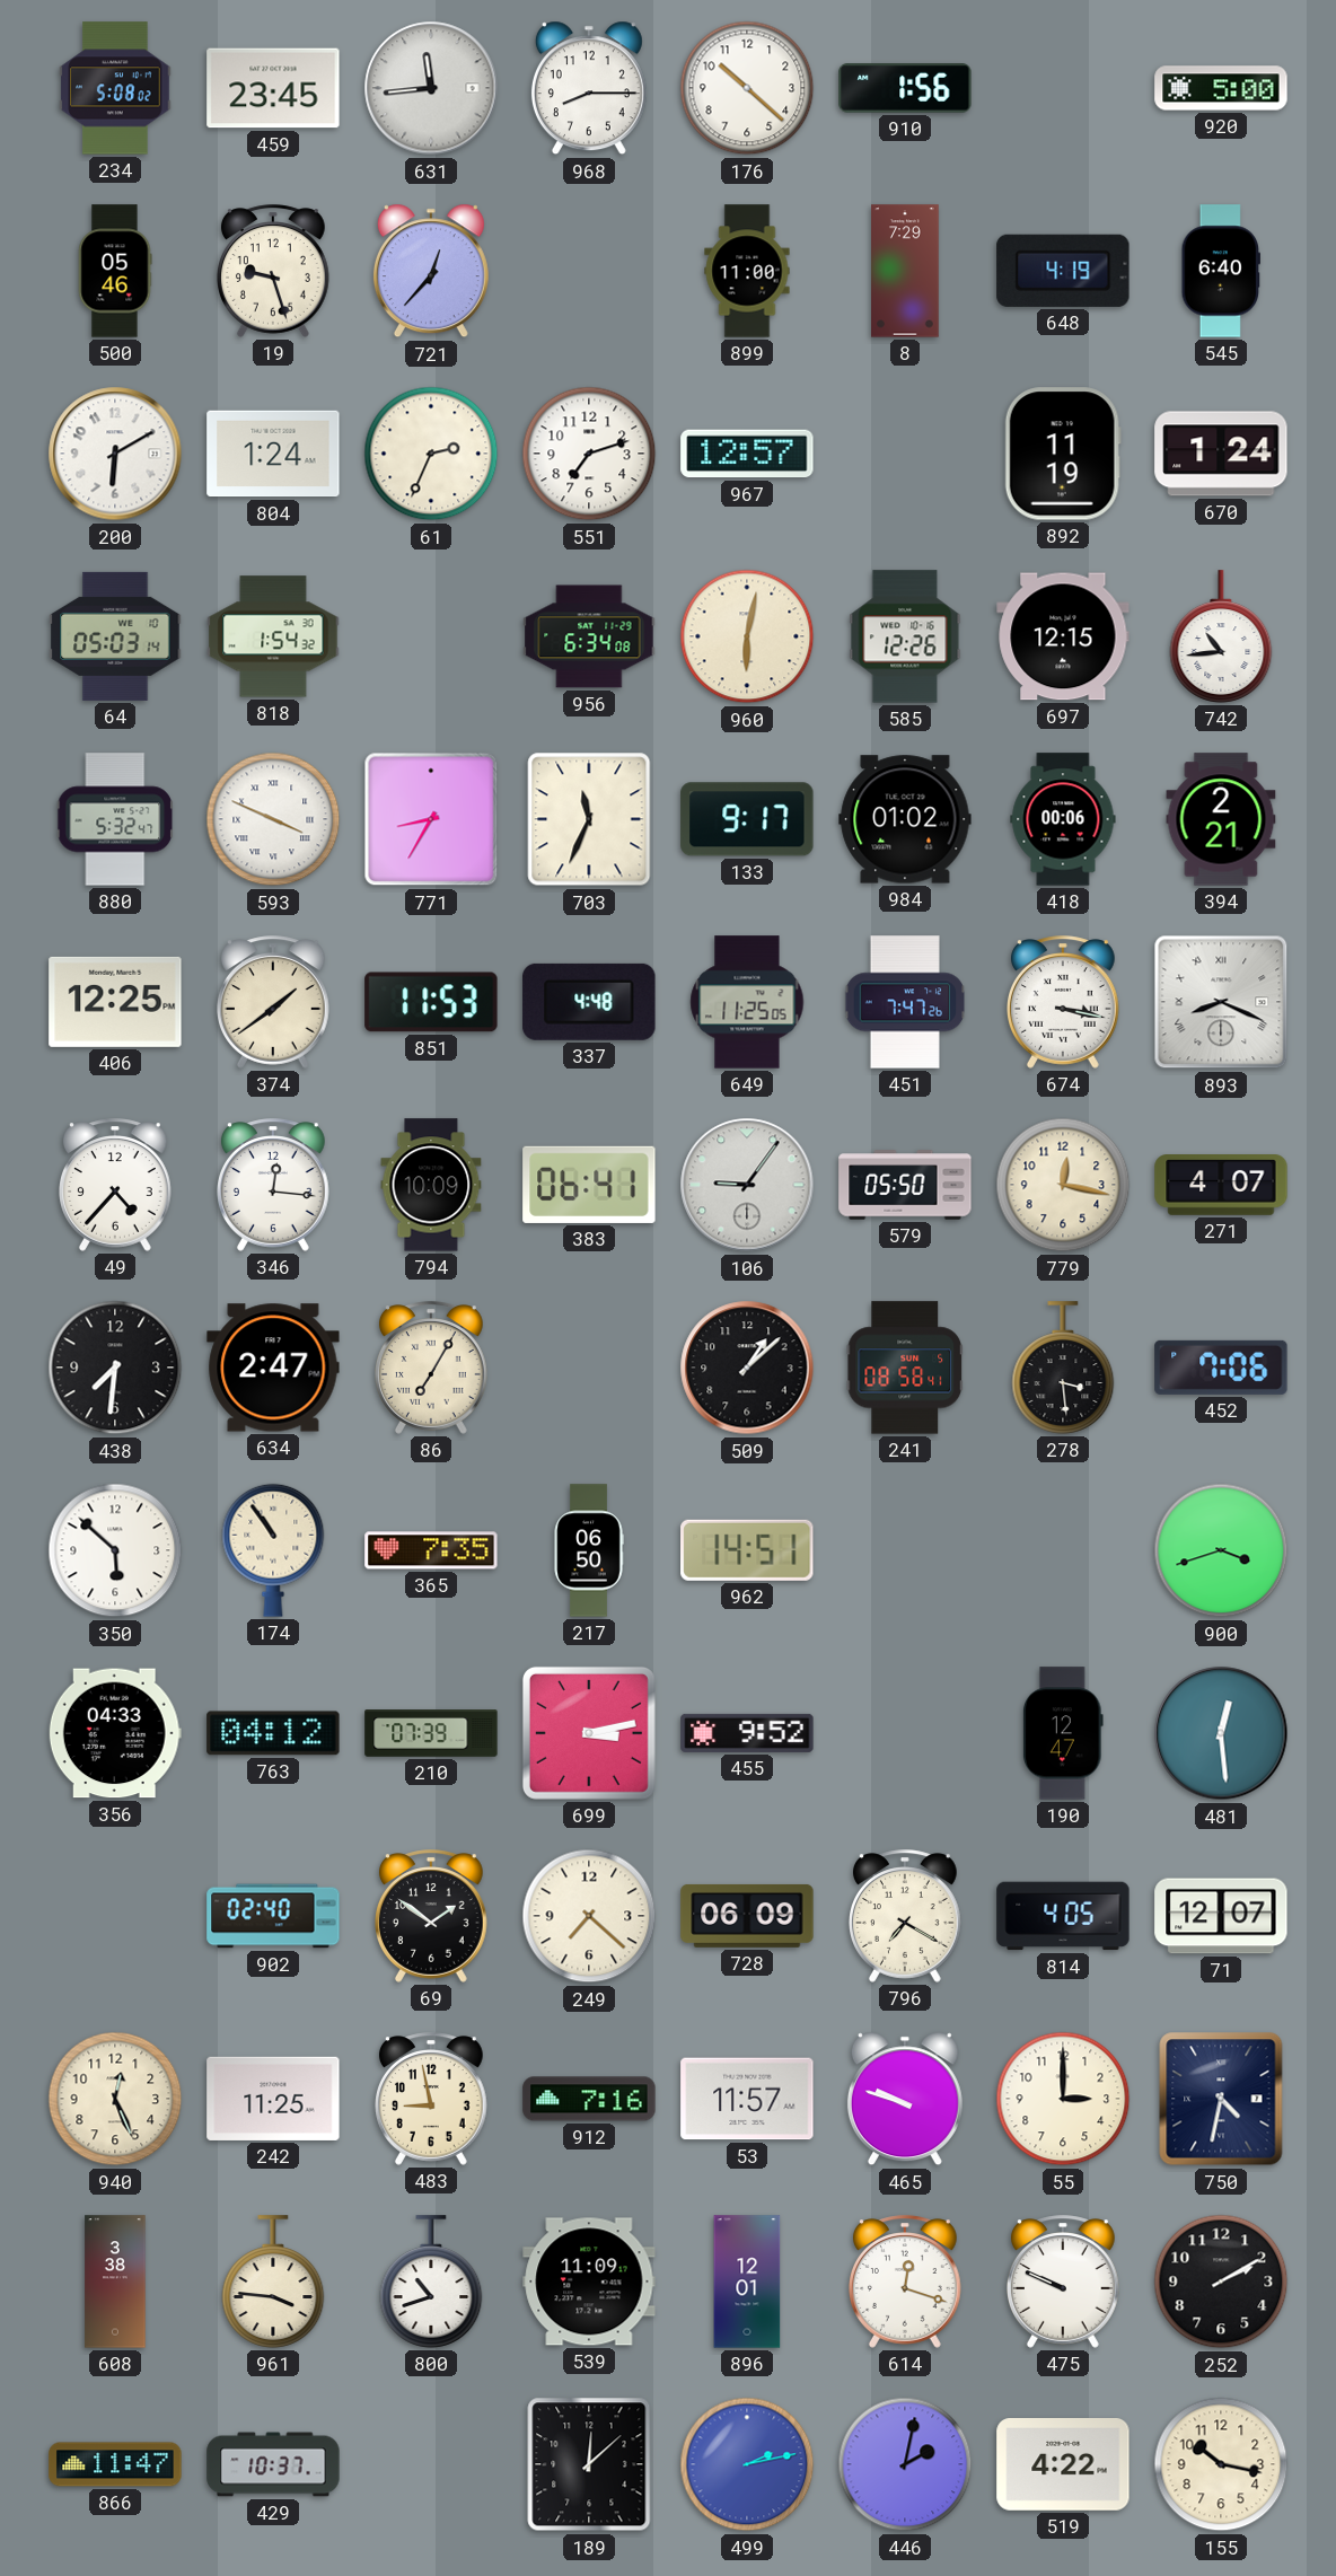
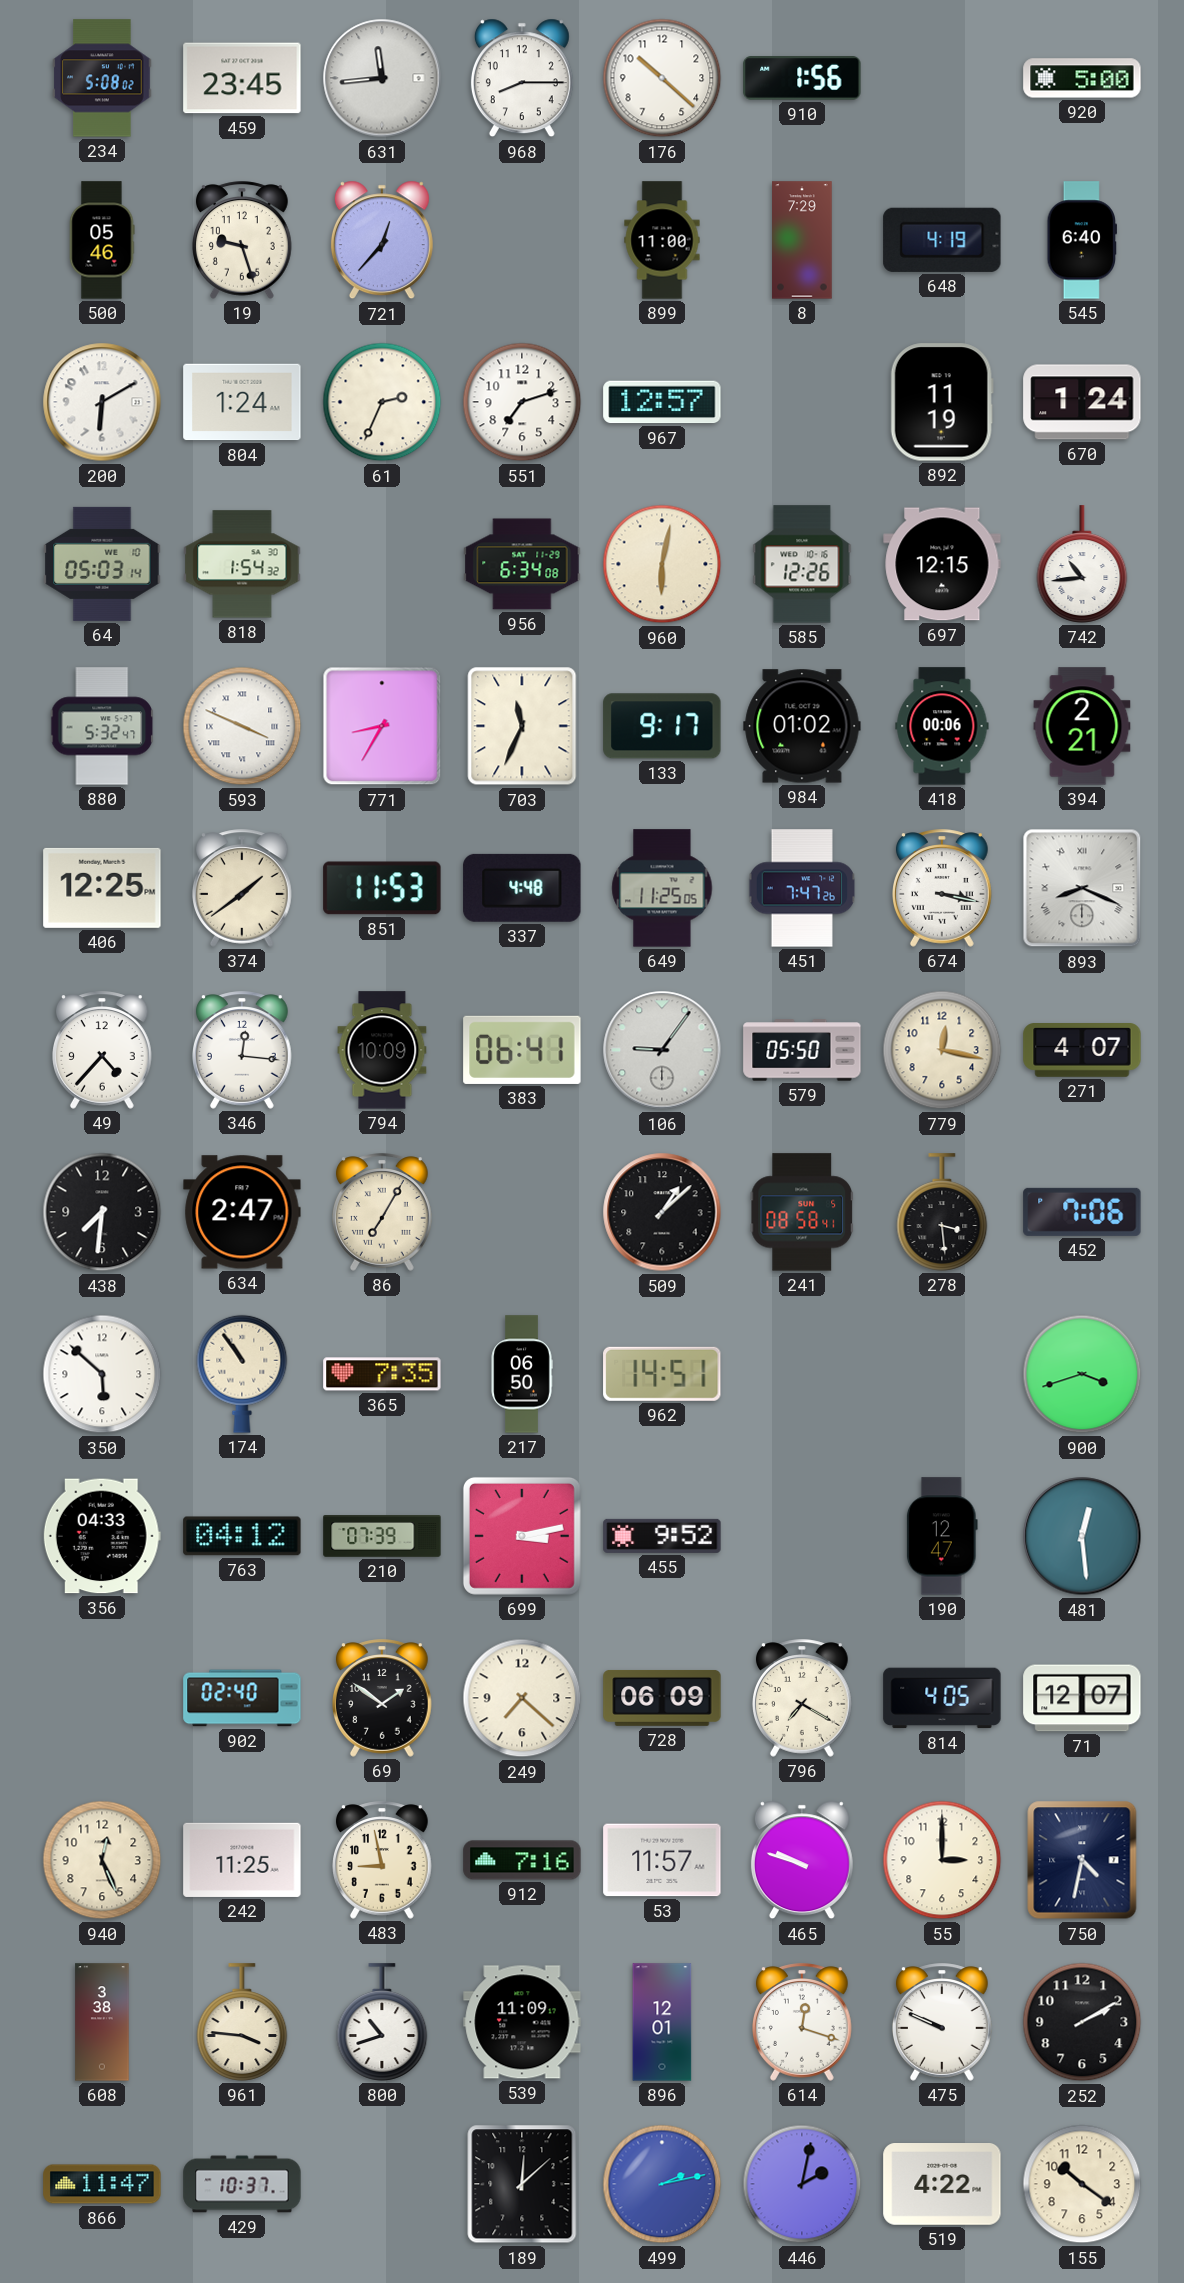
155: 10:17 -> 10:21
